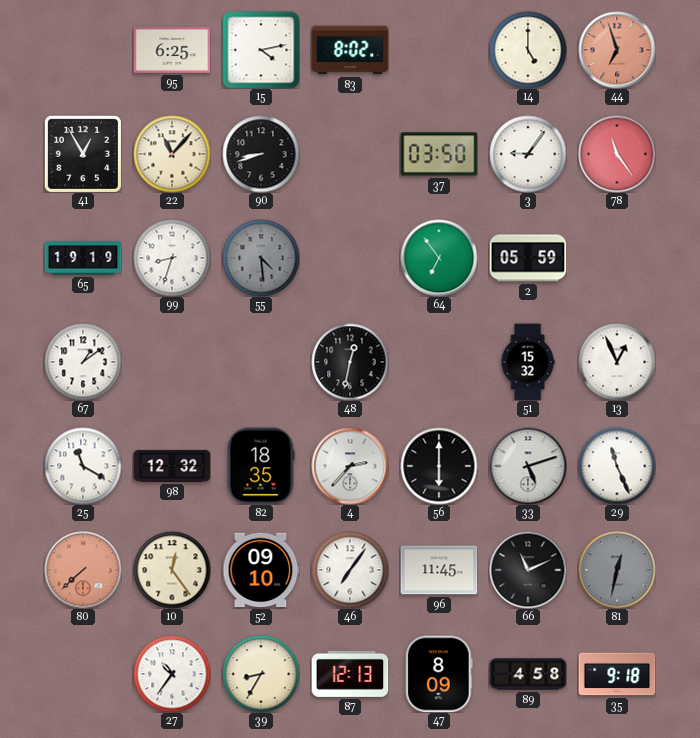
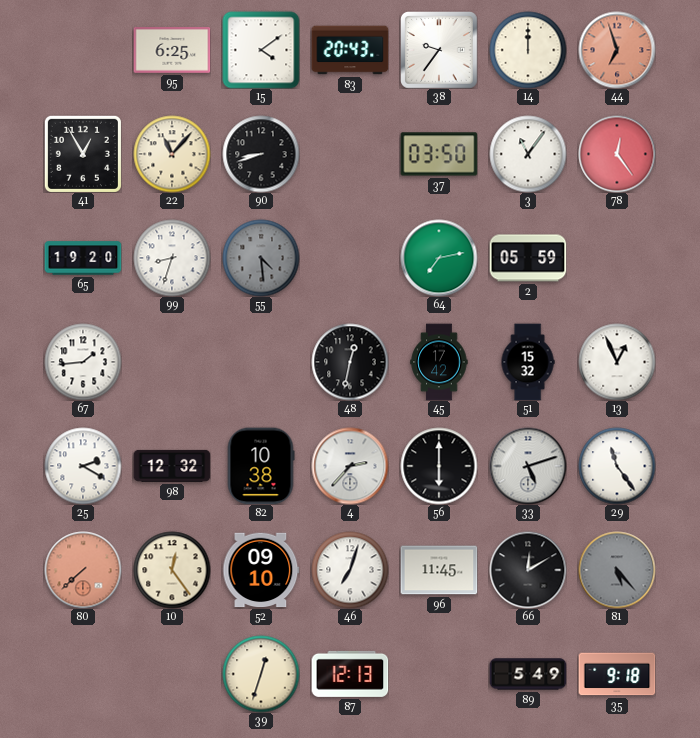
15: 4:13 -> 4:09
83: 8:02 -> 20:43
38: none -> 9:36
14: 5:00 -> 12:00
3: 9:06 -> 11:06
78: 11:24 -> 12:24
65: 19:19 -> 19:20
64: 6:54 -> 7:13
67: 1:09 -> 1:44
45: none -> 17:42
25: 11:20 -> 2:20
82: 18:35 -> 10:38
29: 11:26 -> 11:24
46: 7:06 -> 7:03
66: 11:11 -> 12:10
81: 12:32 -> 5:23
27: 10:36 -> none
39: 8:35 -> 12:33
47: 8:09 -> none
89: 4:58 -> 5:49
